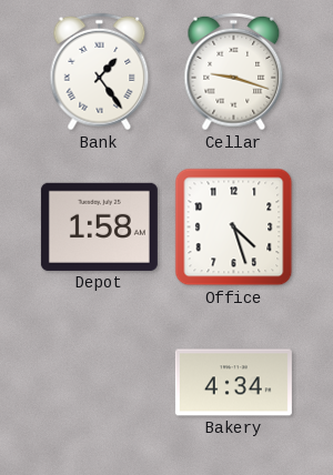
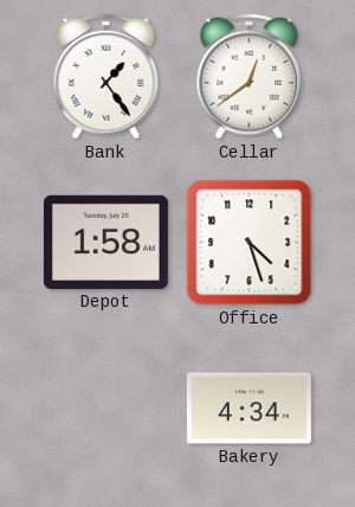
Cellar: 9:18 -> 12:39
